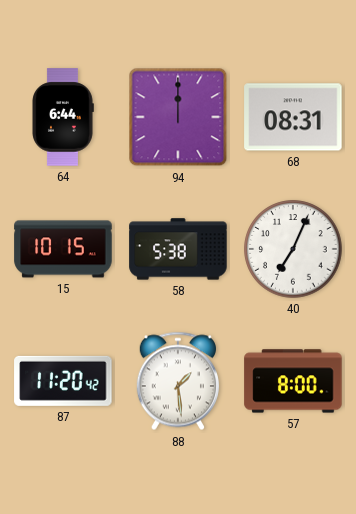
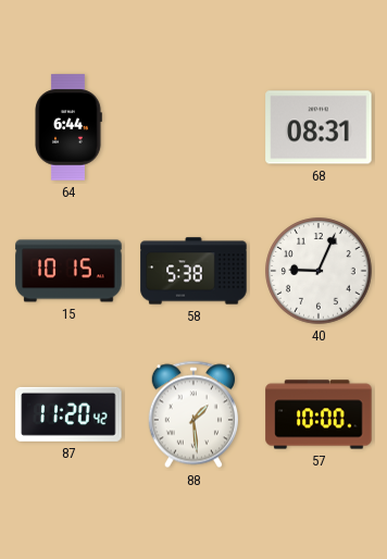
94: 12:00 -> none
40: 7:04 -> 9:04
57: 8:00 -> 10:00
